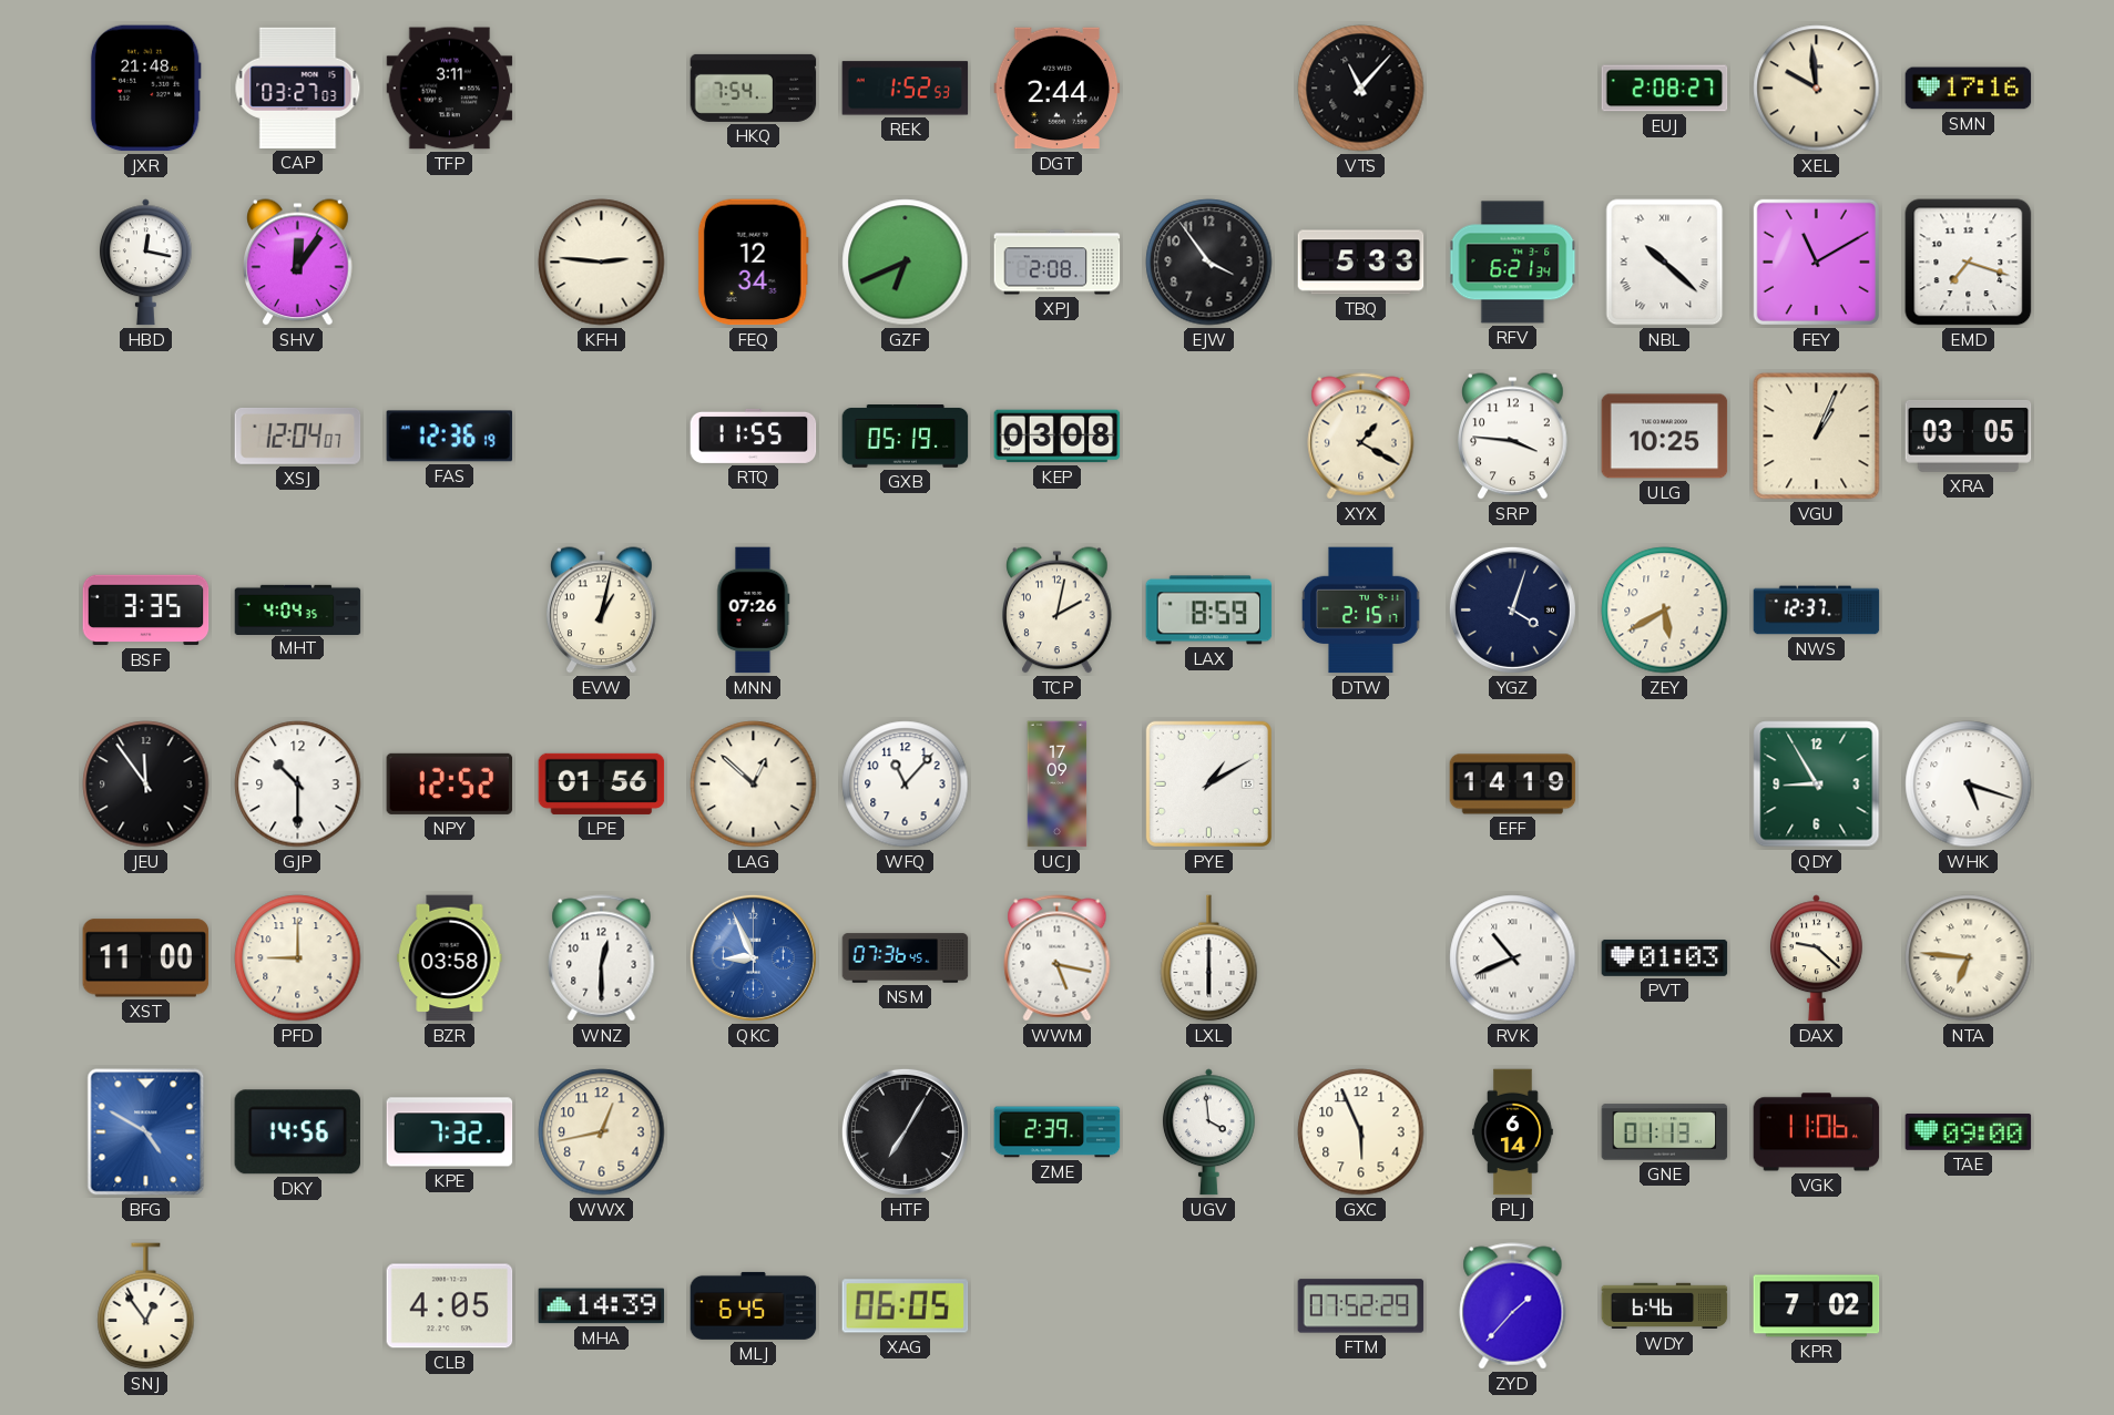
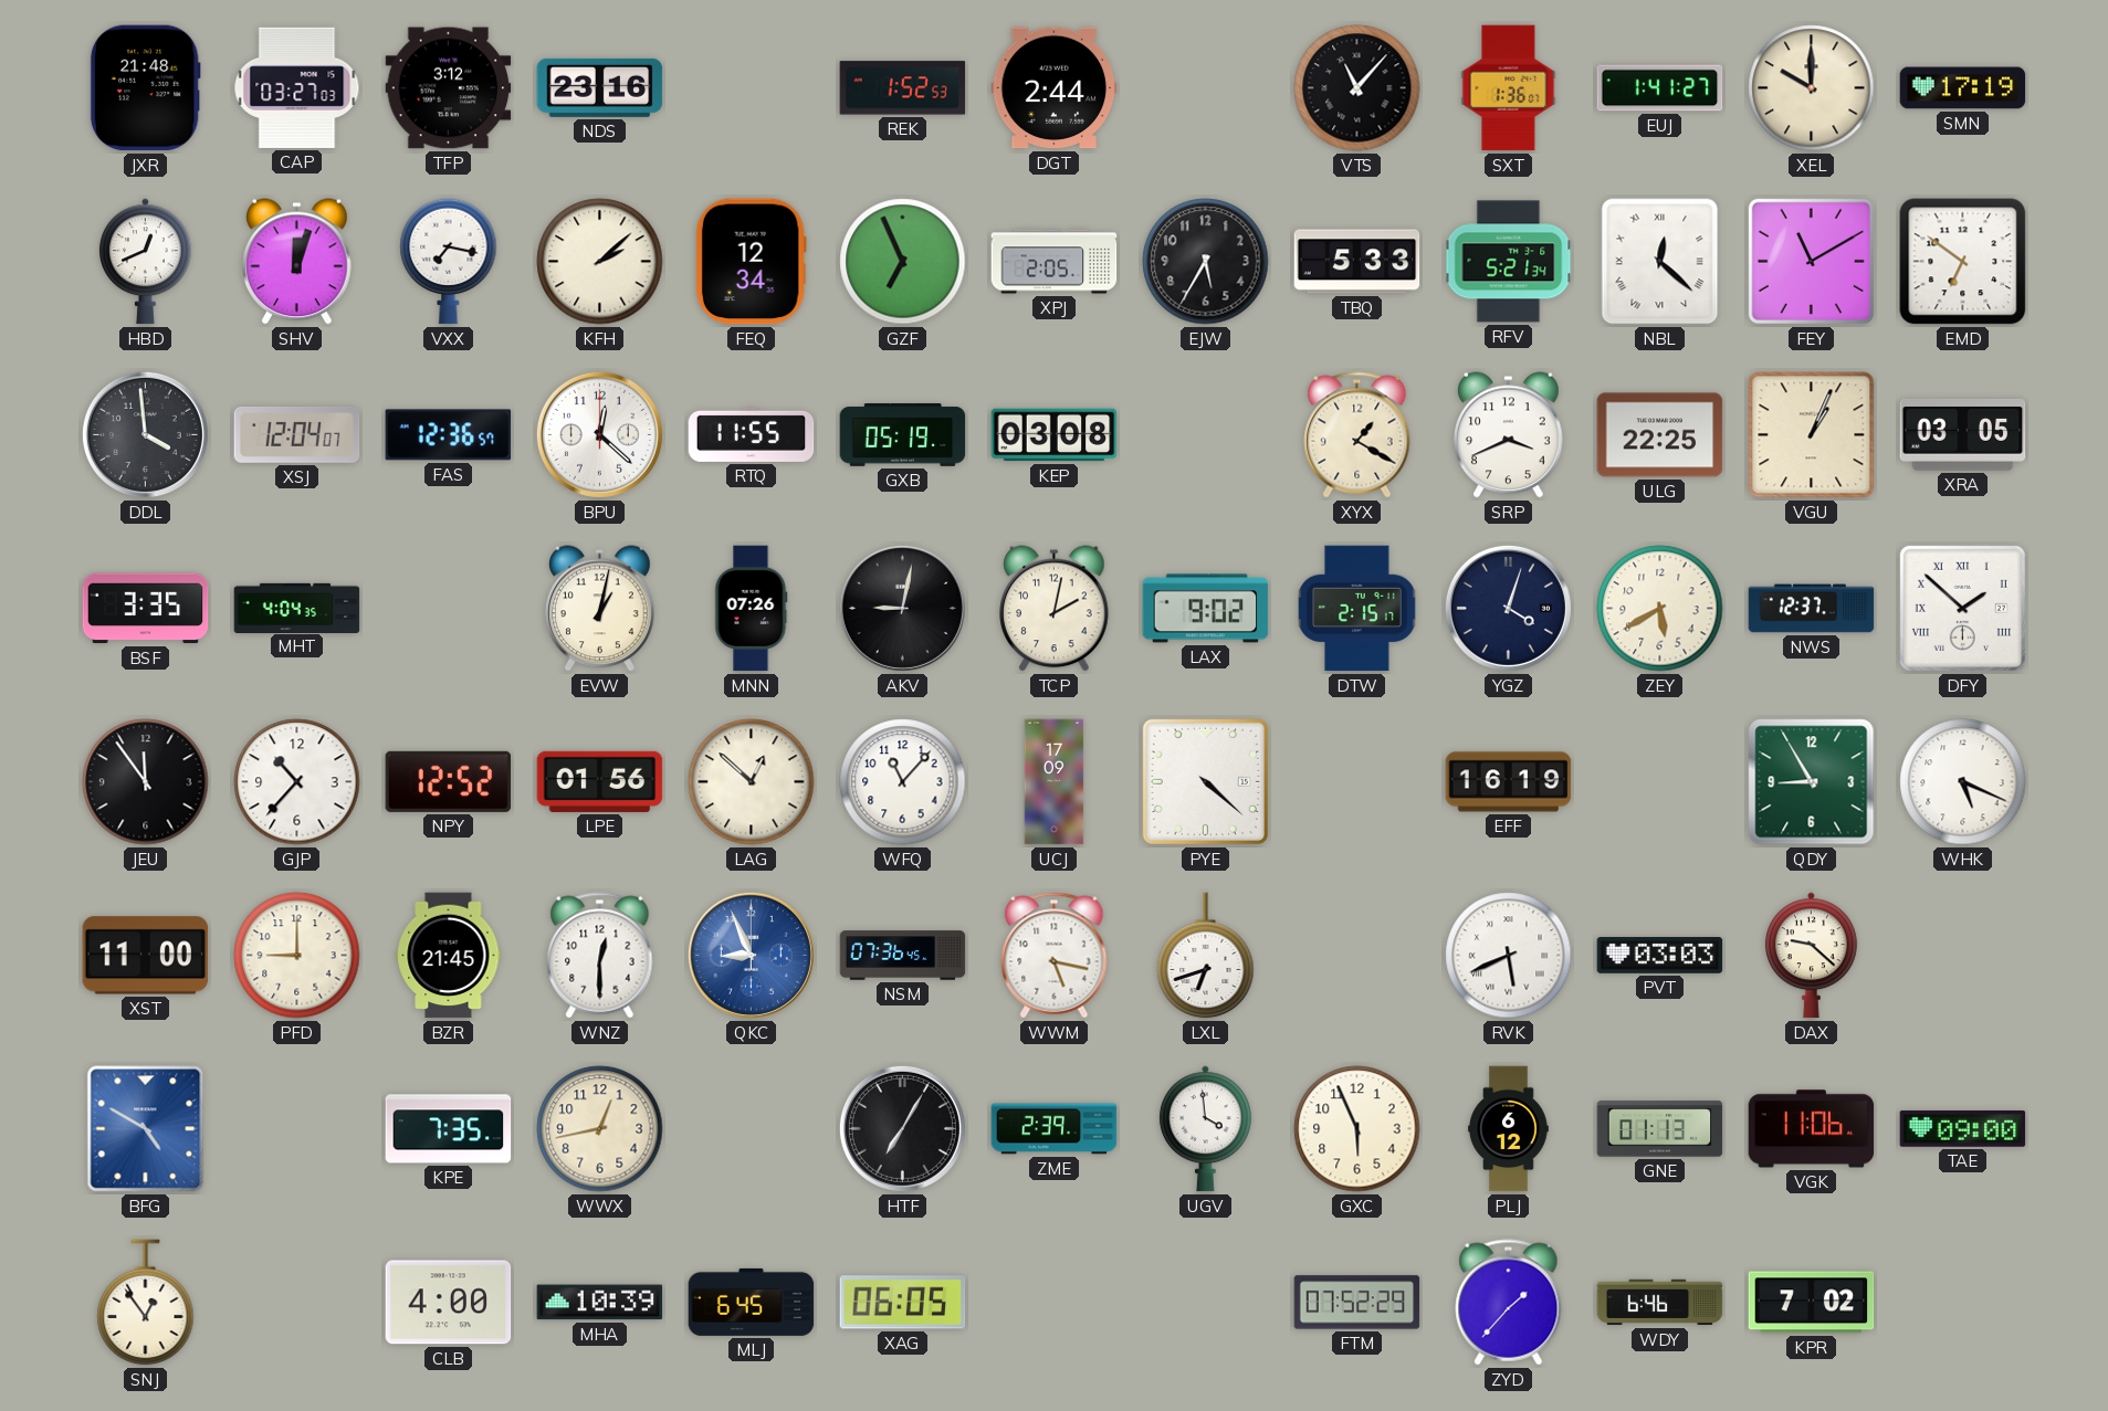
TFP: 3:11 -> 3:12
NDS: none -> 23:16
HKQ: 7:54 -> none
SXT: none -> 1:36
EUJ: 2:08 -> 1:41
XEL: 9:59 -> 10:00
SMN: 17:16 -> 17:19
HBD: 12:17 -> 12:41
SHV: 12:06 -> 12:03
VXX: none -> 7:17
KFH: 2:46 -> 2:08
GZF: 6:41 -> 6:56
XPJ: 2:08 -> 2:05
EJW: 3:54 -> 5:35
RFV: 6:21 -> 5:21
NBL: 10:22 -> 12:22
EMD: 7:18 -> 6:51
DDL: none -> 3:59
FAS: 12:36:19 -> 12:36:57
BPU: none -> 12:22
SRP: 3:46 -> 3:41
ULG: 10:25 -> 22:25
AKV: none -> 9:02
LAX: 8:59 -> 9:02
DFY: none -> 1:52
GJP: 10:30 -> 10:37
PYE: 1:10 -> 4:22
EFF: 14:19 -> 16:19
WHK: 5:18 -> 5:19
BZR: 03:58 -> 21:45
LXL: 6:00 -> 6:42
RVK: 10:41 -> 5:41
PVT: 01:03 -> 03:03
NTA: 6:46 -> none
DKY: 14:56 -> none
KPE: 7:32 -> 7:35
PLJ: 6:14 -> 6:12
CLB: 4:05 -> 4:00
MHA: 14:39 -> 10:39
